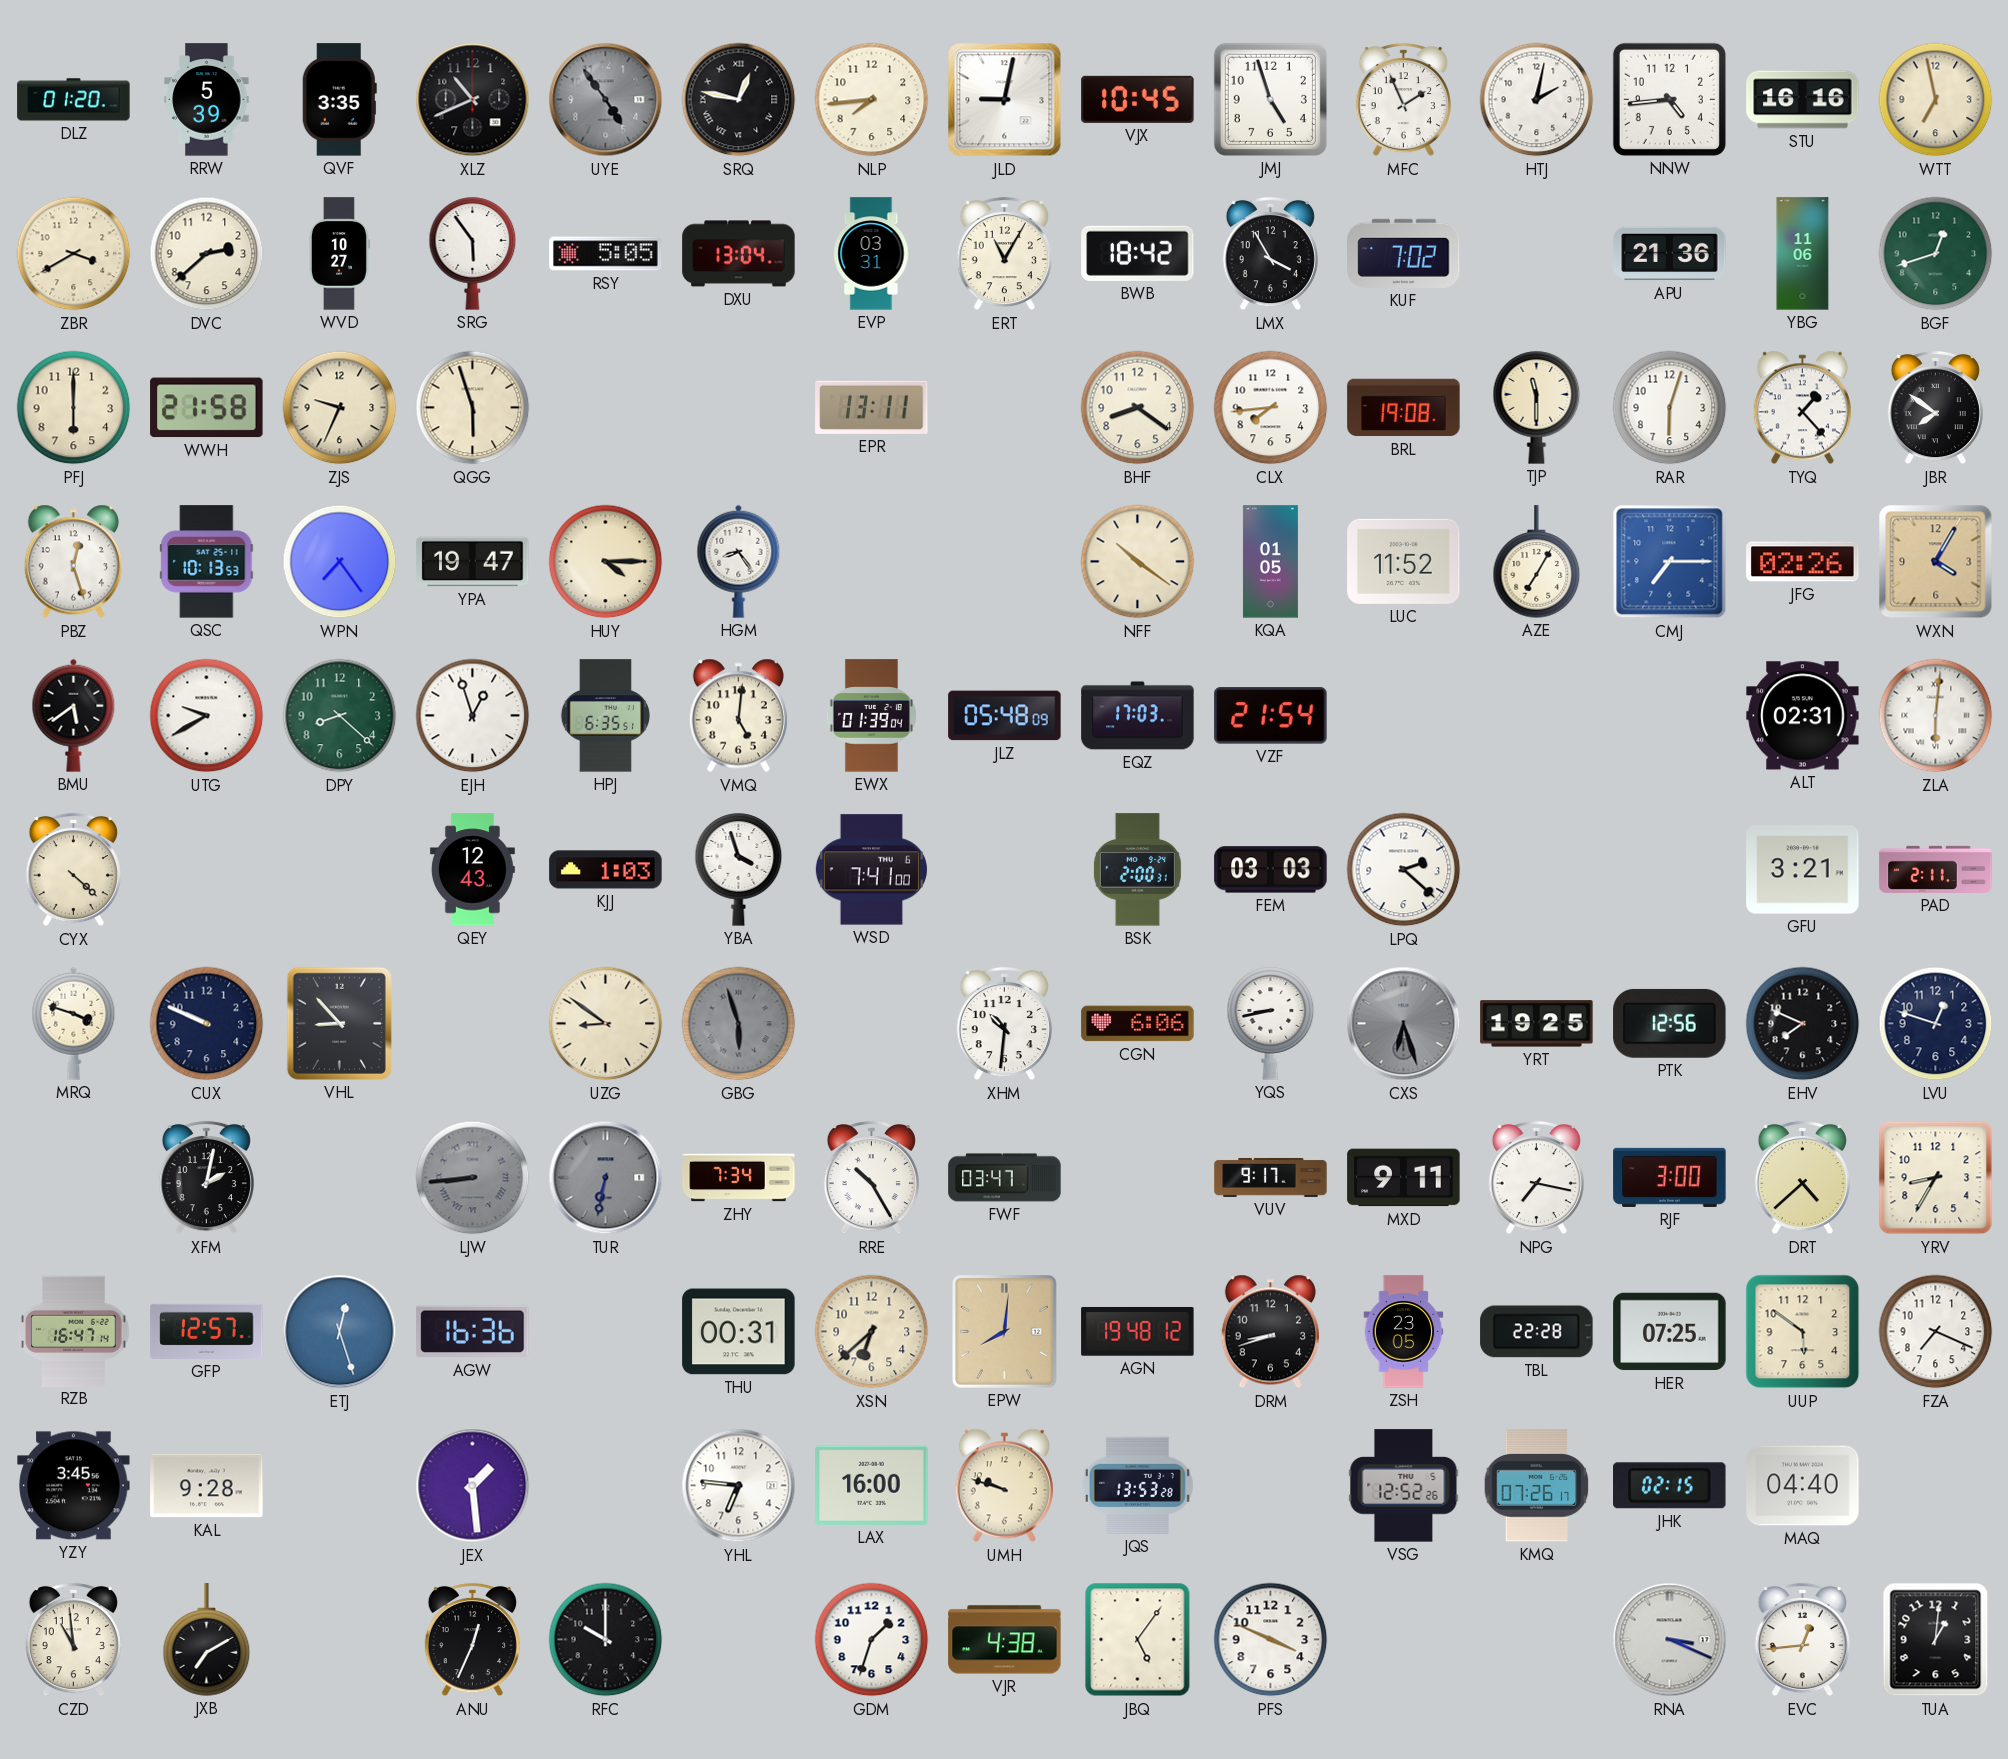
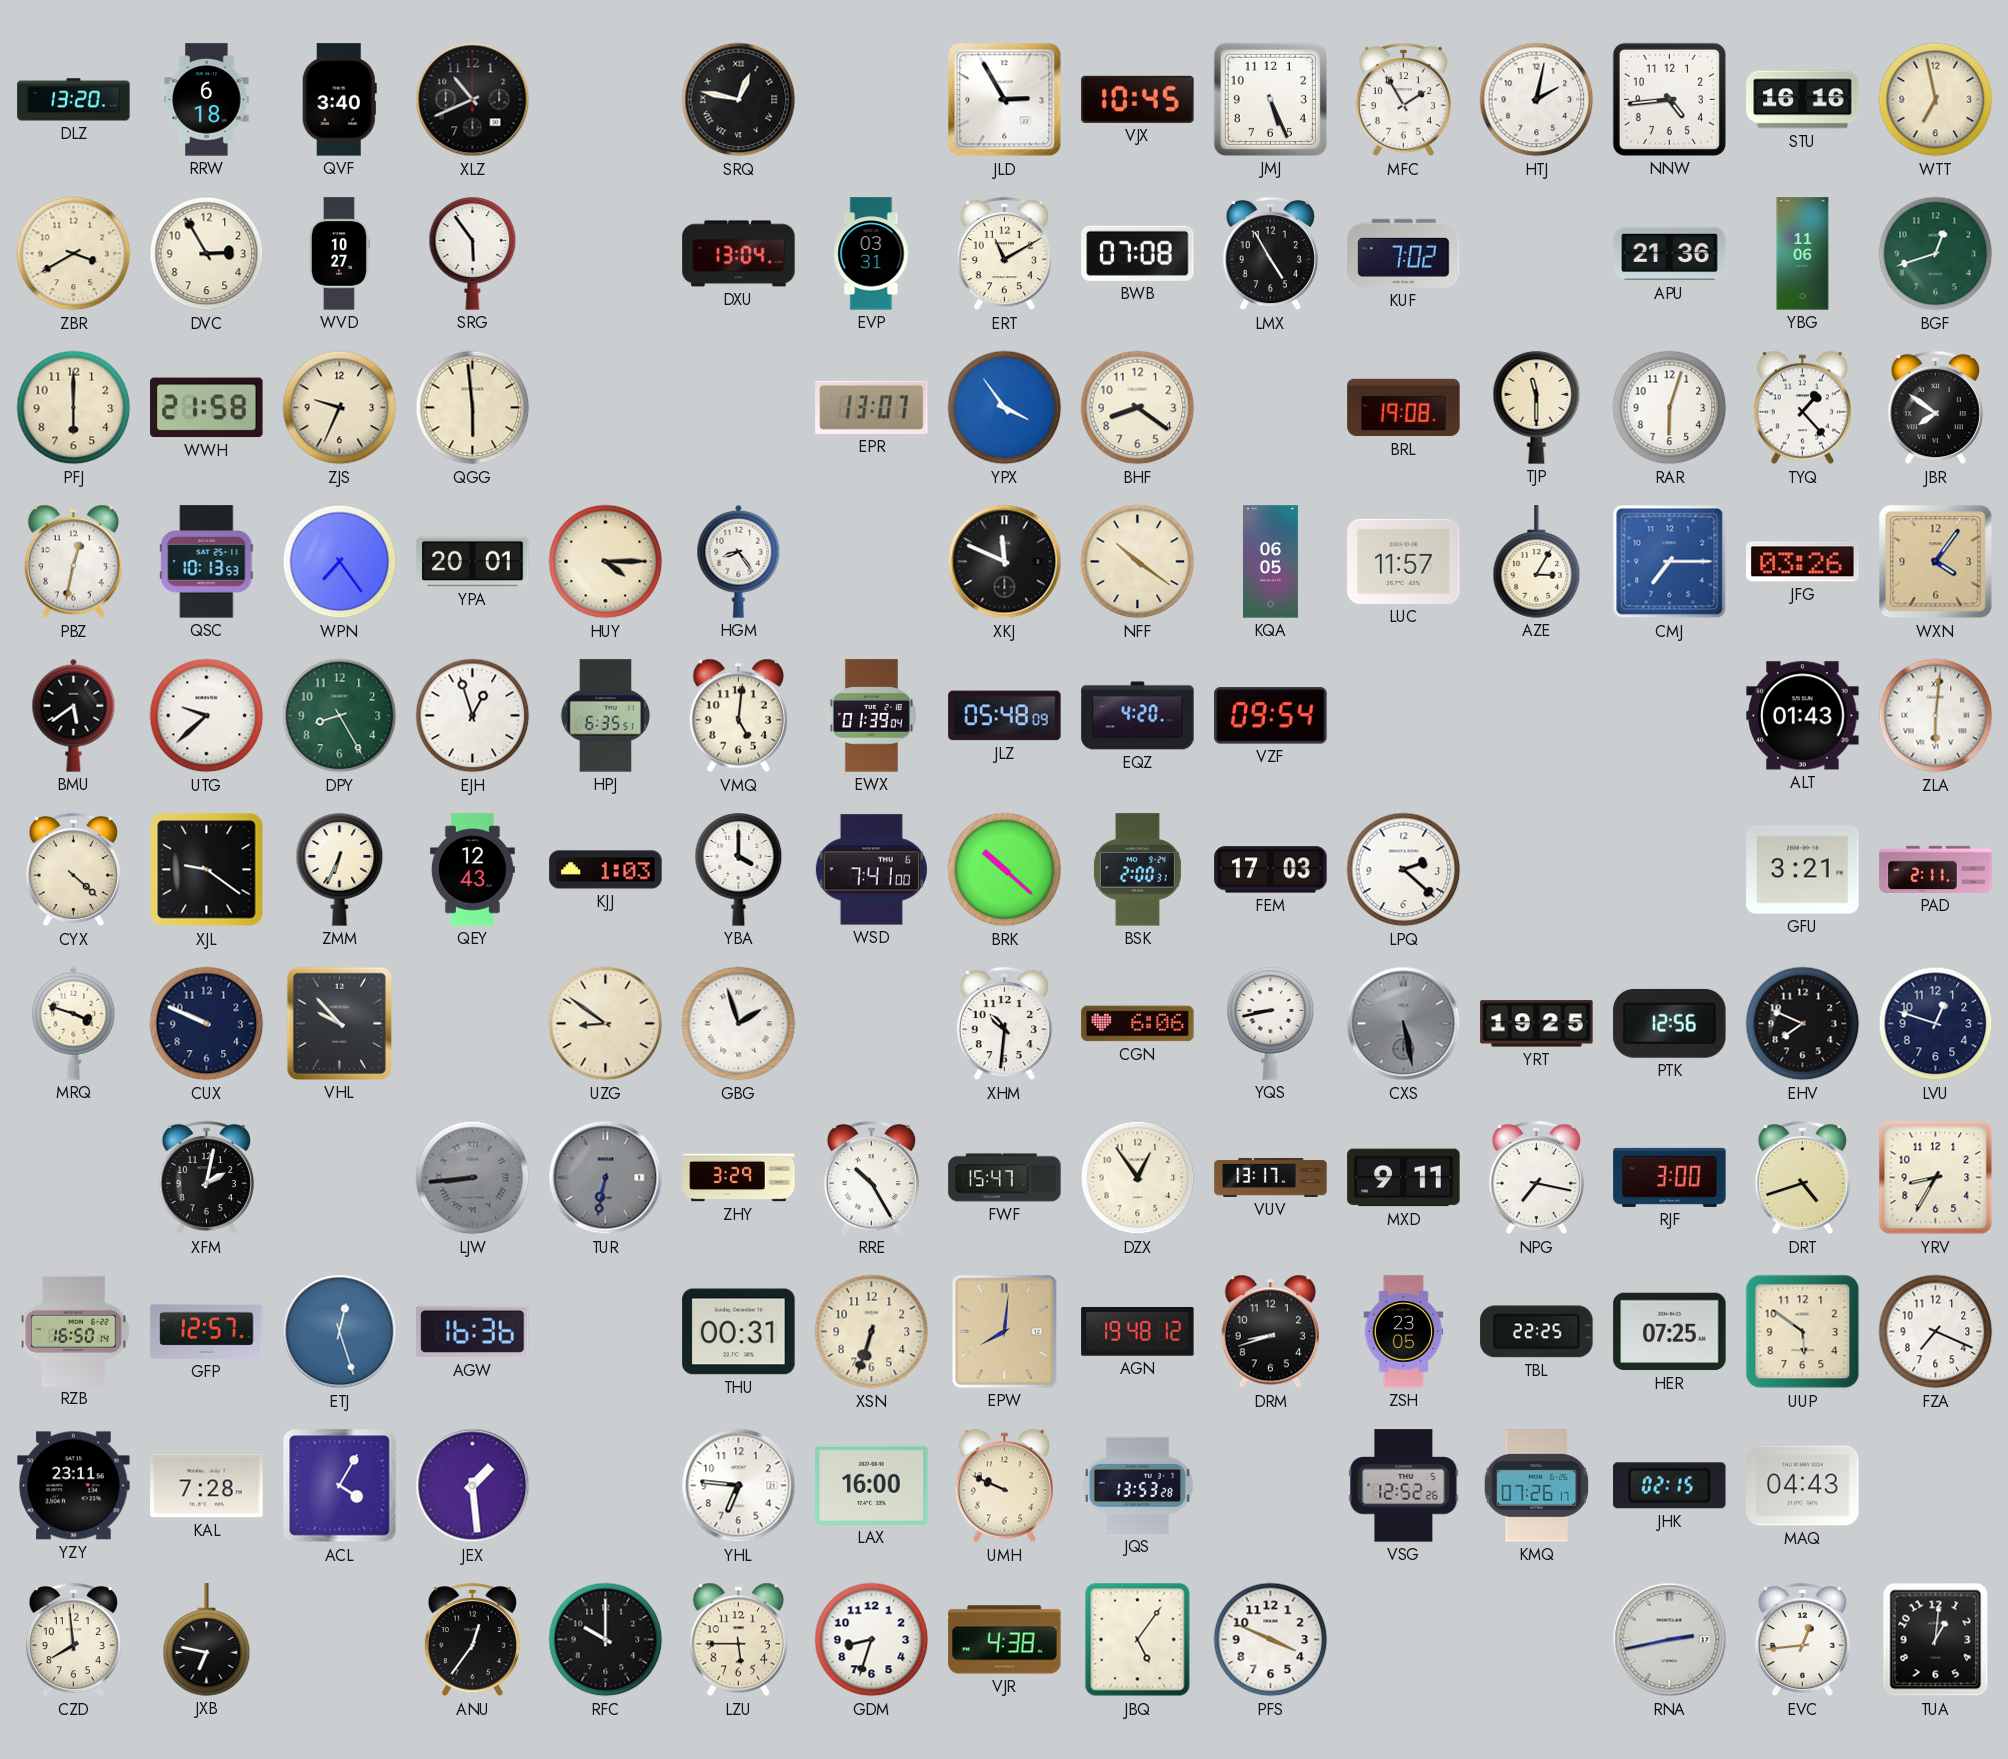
DLZ: 01:20 -> 13:20
RRW: 5:39 -> 6:18
QVF: 3:35 -> 3:40
UYE: 4:54 -> none
NLP: 7:44 -> none
JLD: 9:02 -> 2:55
JMJ: 4:57 -> 5:26
MFC: 1:56 -> 1:55
DVC: 2:38 -> 2:55
RSY: 5:05 -> none
ERT: 11:05 -> 11:10
BWB: 18:42 -> 07:08
LMX: 3:55 -> 4:55
QGG: 5:57 -> 5:59
EPR: 13:11 -> 13:07
YPX: none -> 3:54
CLX: 7:44 -> none
PBZ: 12:27 -> 12:32
YPA: 19:47 -> 20:01
XKJ: none -> 11:49
KQA: 01:05 -> 06:05
LUC: 11:52 -> 11:57
AZE: 7:05 -> 3:05
JFG: 02:26 -> 03:26
WXN: 4:05 -> 4:06
UTG: 9:40 -> 9:38
DPY: 8:22 -> 8:25
EQZ: 17:03 -> 4:20
VZF: 21:54 -> 09:54
ALT: 02:31 -> 01:43
XJL: none -> 9:21
ZMM: none -> 6:34
YBA: 3:57 -> 4:00
BRK: none -> 10:22
FEM: 03:03 -> 17:03
VHL: 8:53 -> 9:53
GBG: 5:57 -> 1:57
GBG dial: grey -> white
CXS: 6:27 -> 5:28
ZHY: 7:34 -> 3:29
FWF: 03:47 -> 15:47
DZX: none -> 12:54
VUV: 9:17 -> 13:17
DRT: 4:38 -> 4:42
RZB: 16:47 -> 16:50
XSN: 6:38 -> 6:33
TBL: 22:28 -> 22:25
YZY: 3:45 -> 23:11
KAL: 9:28 -> 7:28
ACL: none -> 4:05
UMH: 9:48 -> 9:49
MAQ: 04:40 -> 04:43
CZD: 10:59 -> 7:59
JXB: 7:10 -> 6:47
ANU: 12:34 -> 12:36
LZU: none -> 5:45
GDM: 1:33 -> 8:33
RNA: 3:19 -> 2:43
